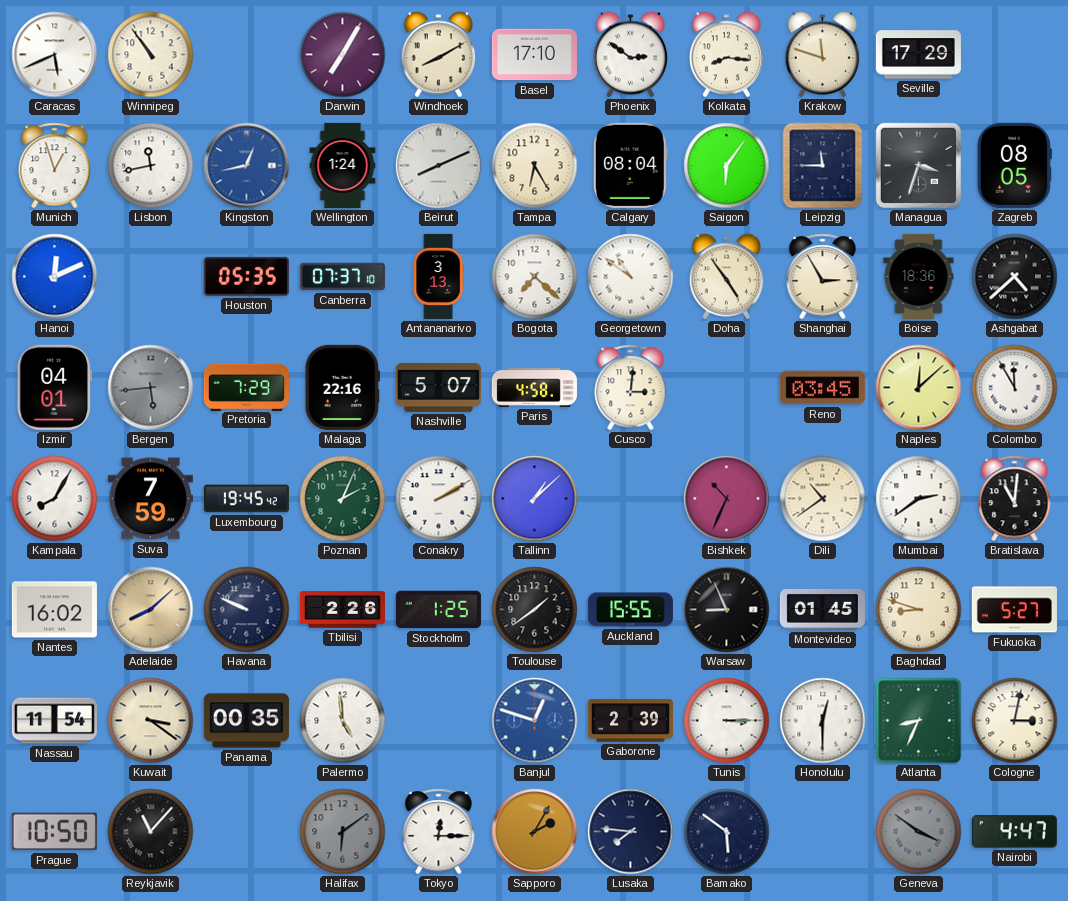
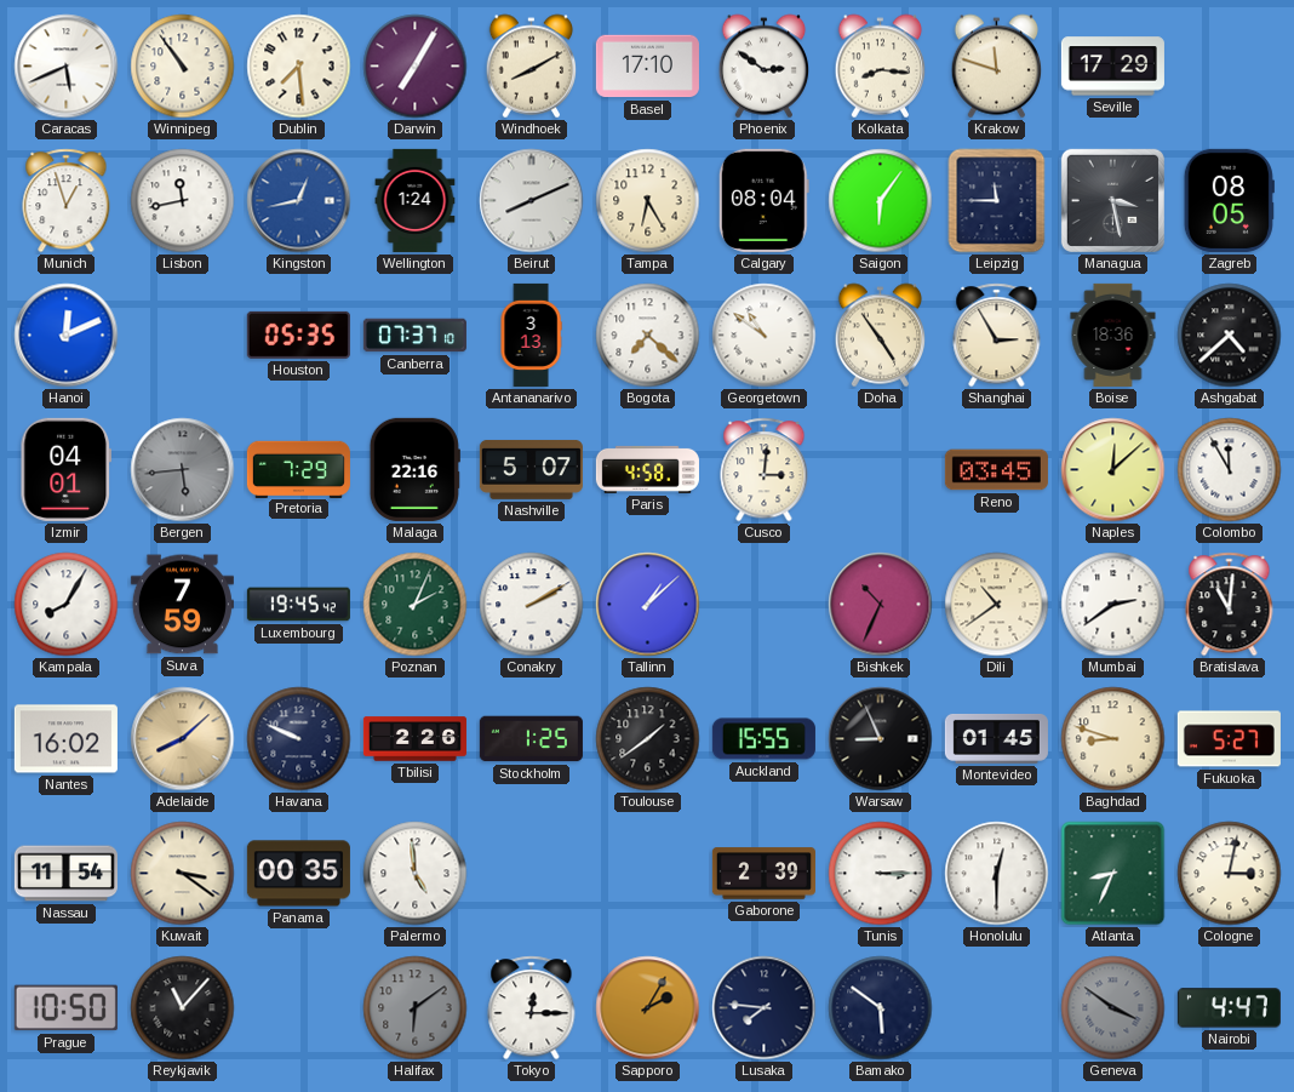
Dublin: none -> 7:29
Managua: 3:33 -> 3:28
Banjul: 12:48 -> none
